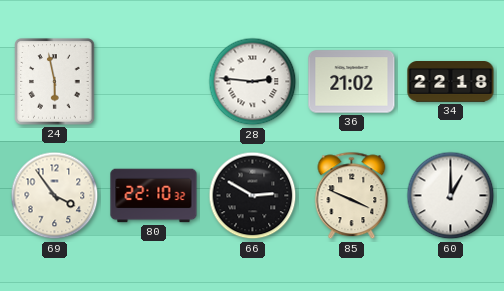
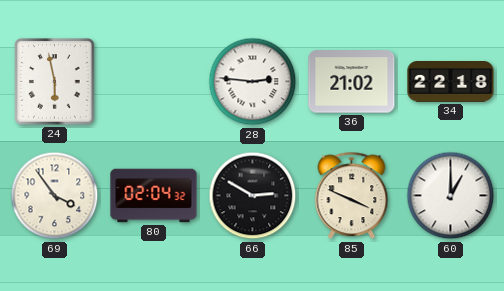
80: 22:10 -> 02:04
